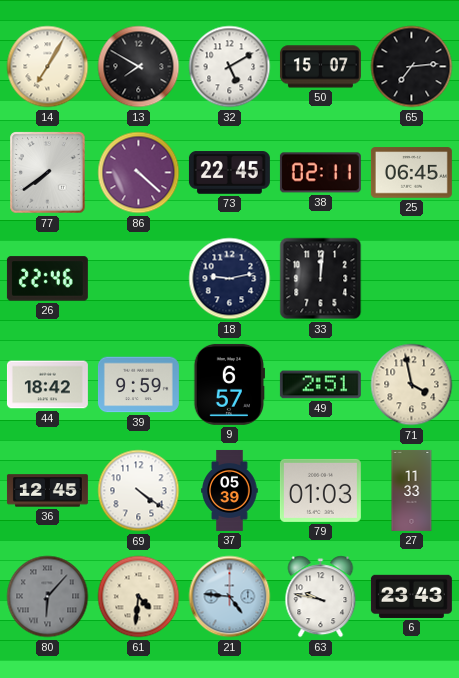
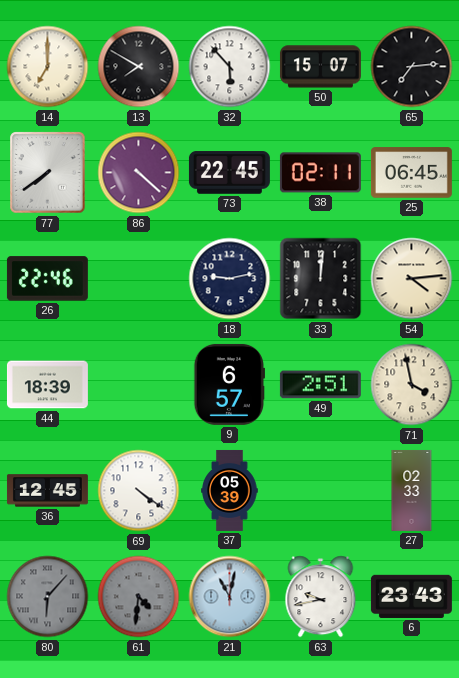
14: 7:05 -> 7:00
32: 5:10 -> 5:53
54: none -> 4:14
44: 18:42 -> 18:39
39: 9:59 -> none
79: 01:03 -> none
27: 11:33 -> 02:33
61 dial: cream -> grey
21: 4:46 -> 11:02
63: 9:47 -> 9:43
